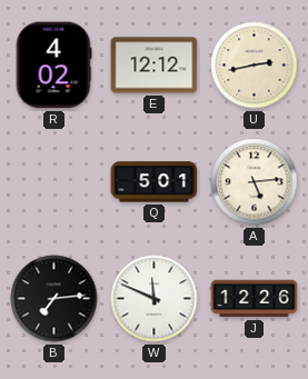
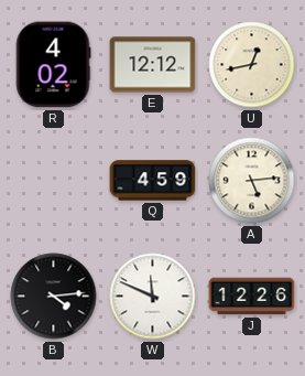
U: 2:43 -> 12:43
Q: 5:01 -> 4:59
B: 7:14 -> 4:14
